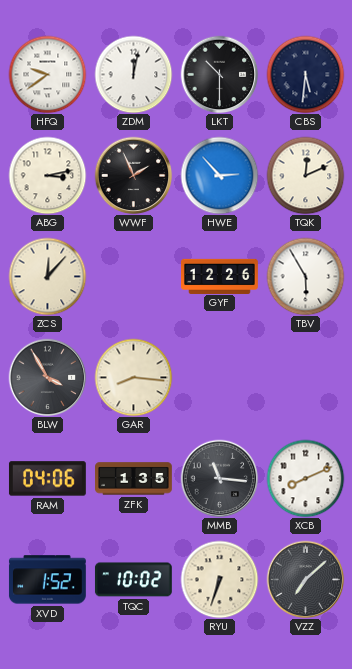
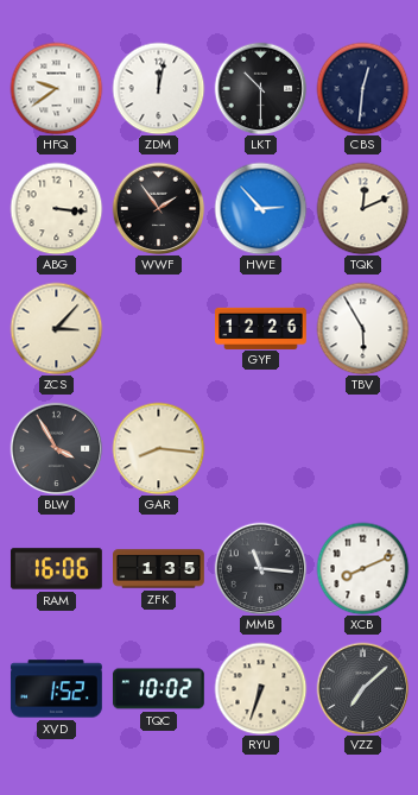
CBS: 5:31 -> 12:31
ABG: 3:13 -> 3:16
WWF: 1:56 -> 1:54
ZCS: 12:07 -> 3:07
RAM: 04:06 -> 16:06
